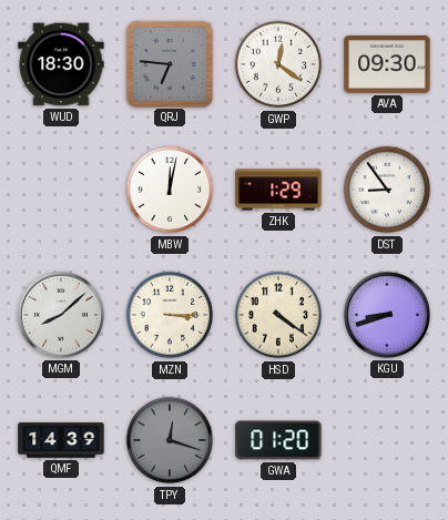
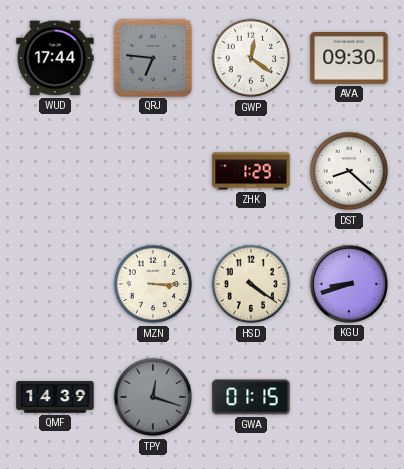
WUD: 18:30 -> 17:44
MBW: 12:02 -> none
DST: 8:54 -> 8:22
MGM: 8:08 -> none
GWA: 01:20 -> 01:15
